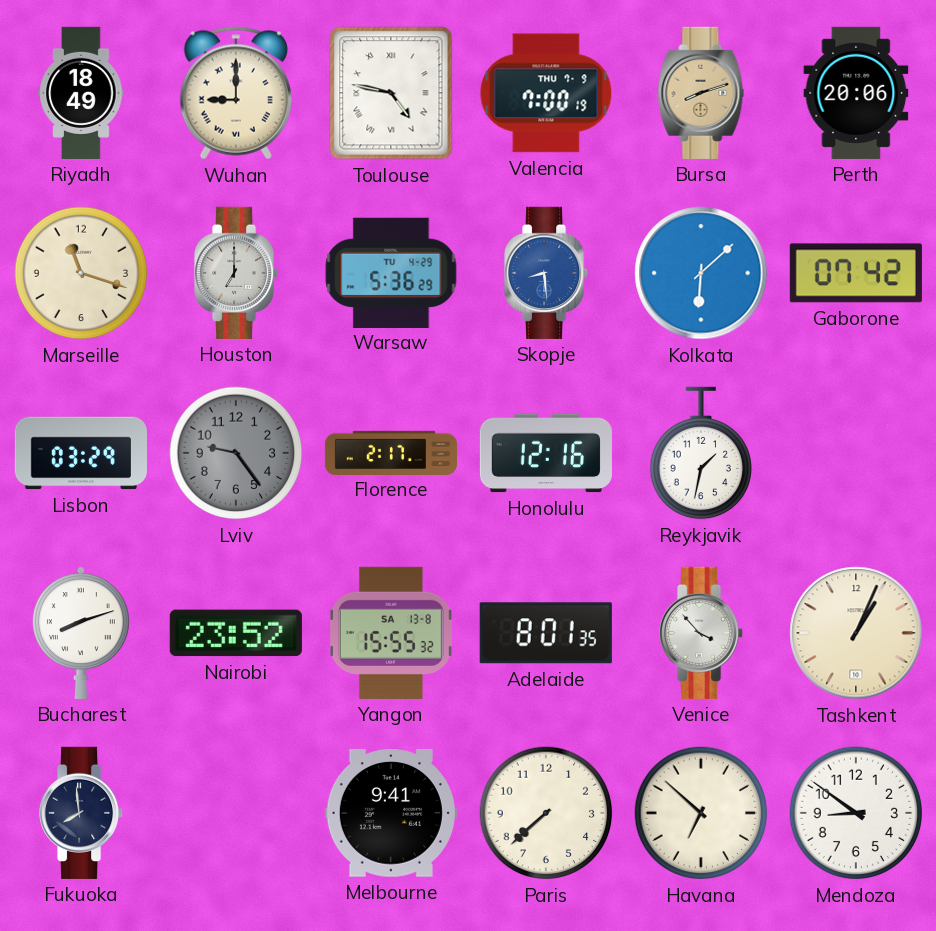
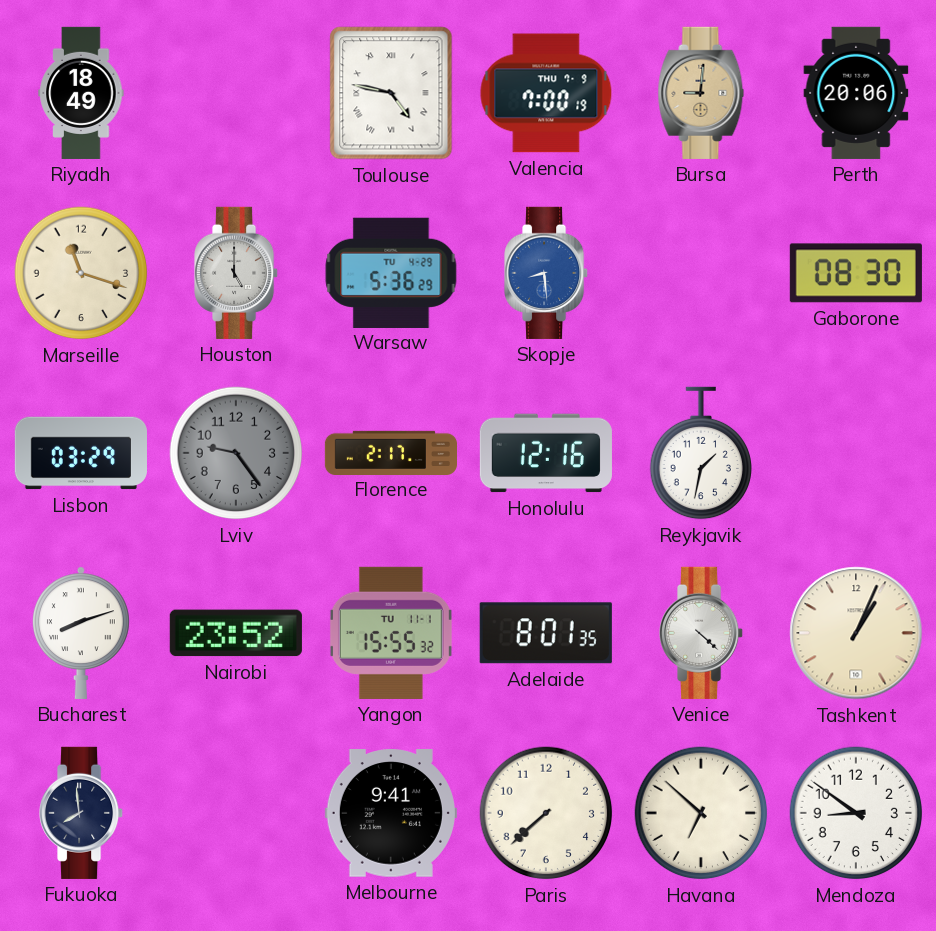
Wuhan: 9:00 -> none
Bursa: 8:12 -> 9:01
Houston: 7:00 -> 5:00
Kolkata: 6:08 -> none
Gaborone: 07:42 -> 08:30
Yangon date: SA 13-8 -> TU 11-1
Venice: 3:53 -> 4:22
